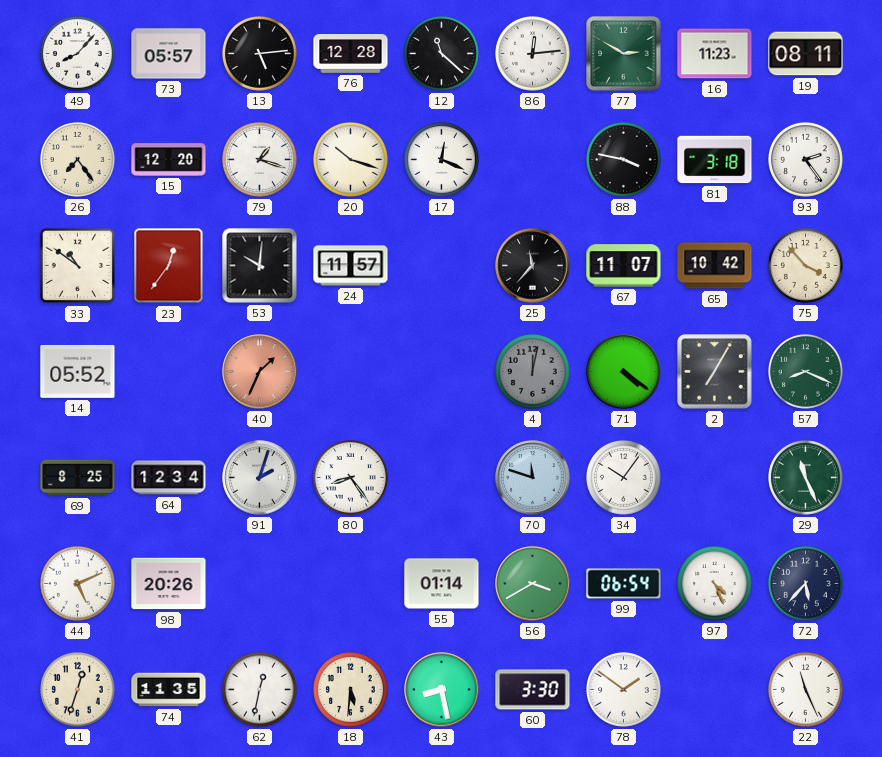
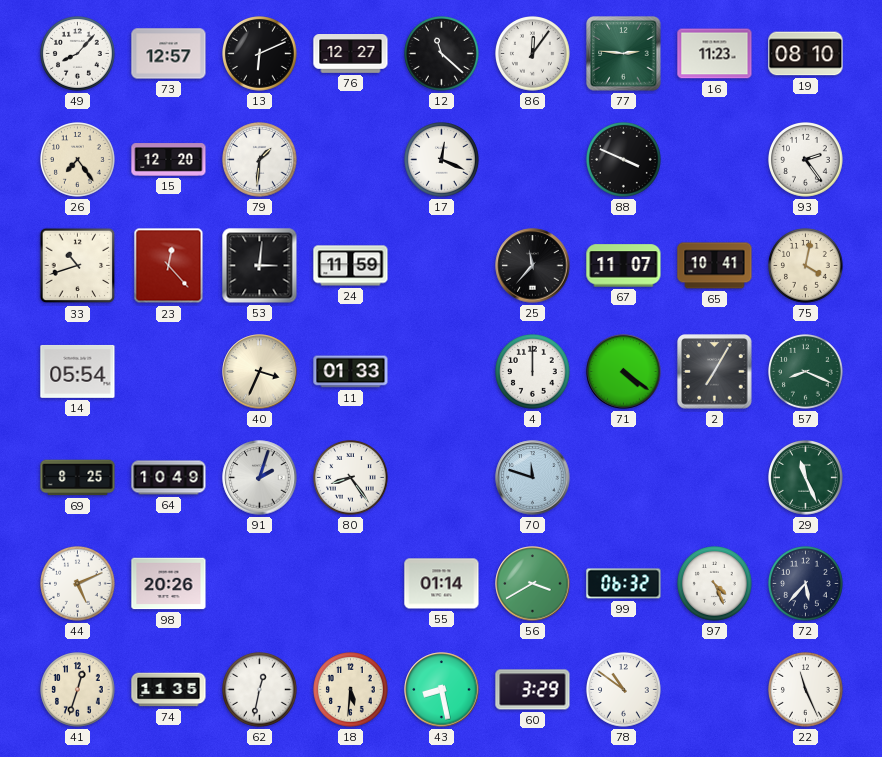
73: 05:57 -> 12:57
13: 5:14 -> 6:11
76: 12:28 -> 12:27
86: 12:14 -> 12:06
77: 2:50 -> 2:46
19: 08:11 -> 08:10
79: 1:18 -> 1:31
20: 10:18 -> none
88: 3:47 -> 3:49
81: 3:18 -> none
33: 10:51 -> 10:42
23: 12:36 -> 12:23
53: 10:01 -> 3:01
24: 11:57 -> 11:59
65: 10:42 -> 10:41
75: 3:53 -> 4:02
14: 05:52 -> 05:54
40: 1:34 -> 3:34
40 dial: salmon -> cream
11: none -> 01:33
4: 12:02 -> 12:00
4 dial: grey -> white
64: 12:34 -> 10:49
34: 10:06 -> none
99: 06:54 -> 06:32
60: 3:30 -> 3:29
78: 1:51 -> 10:51
